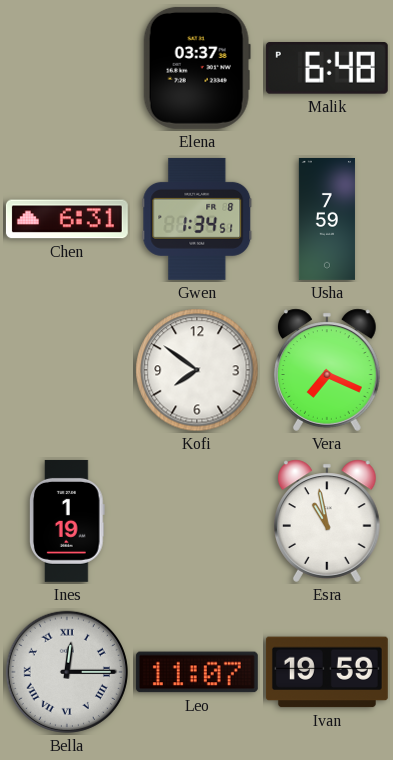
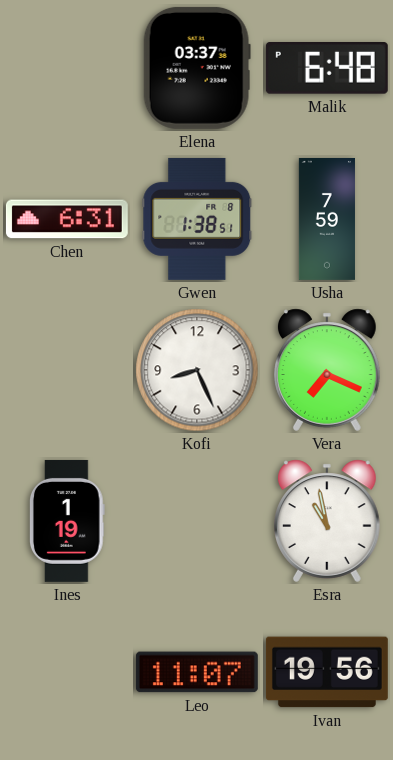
Gwen: 1:34 -> 1:38
Kofi: 7:51 -> 8:26
Bella: 12:15 -> none
Ivan: 19:59 -> 19:56
